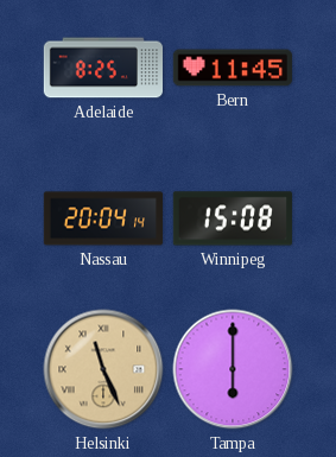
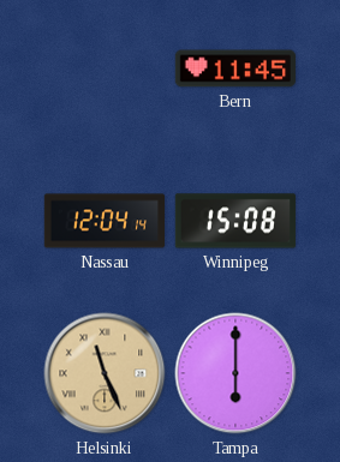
Adelaide: 8:25 -> none
Nassau: 20:04 -> 12:04
